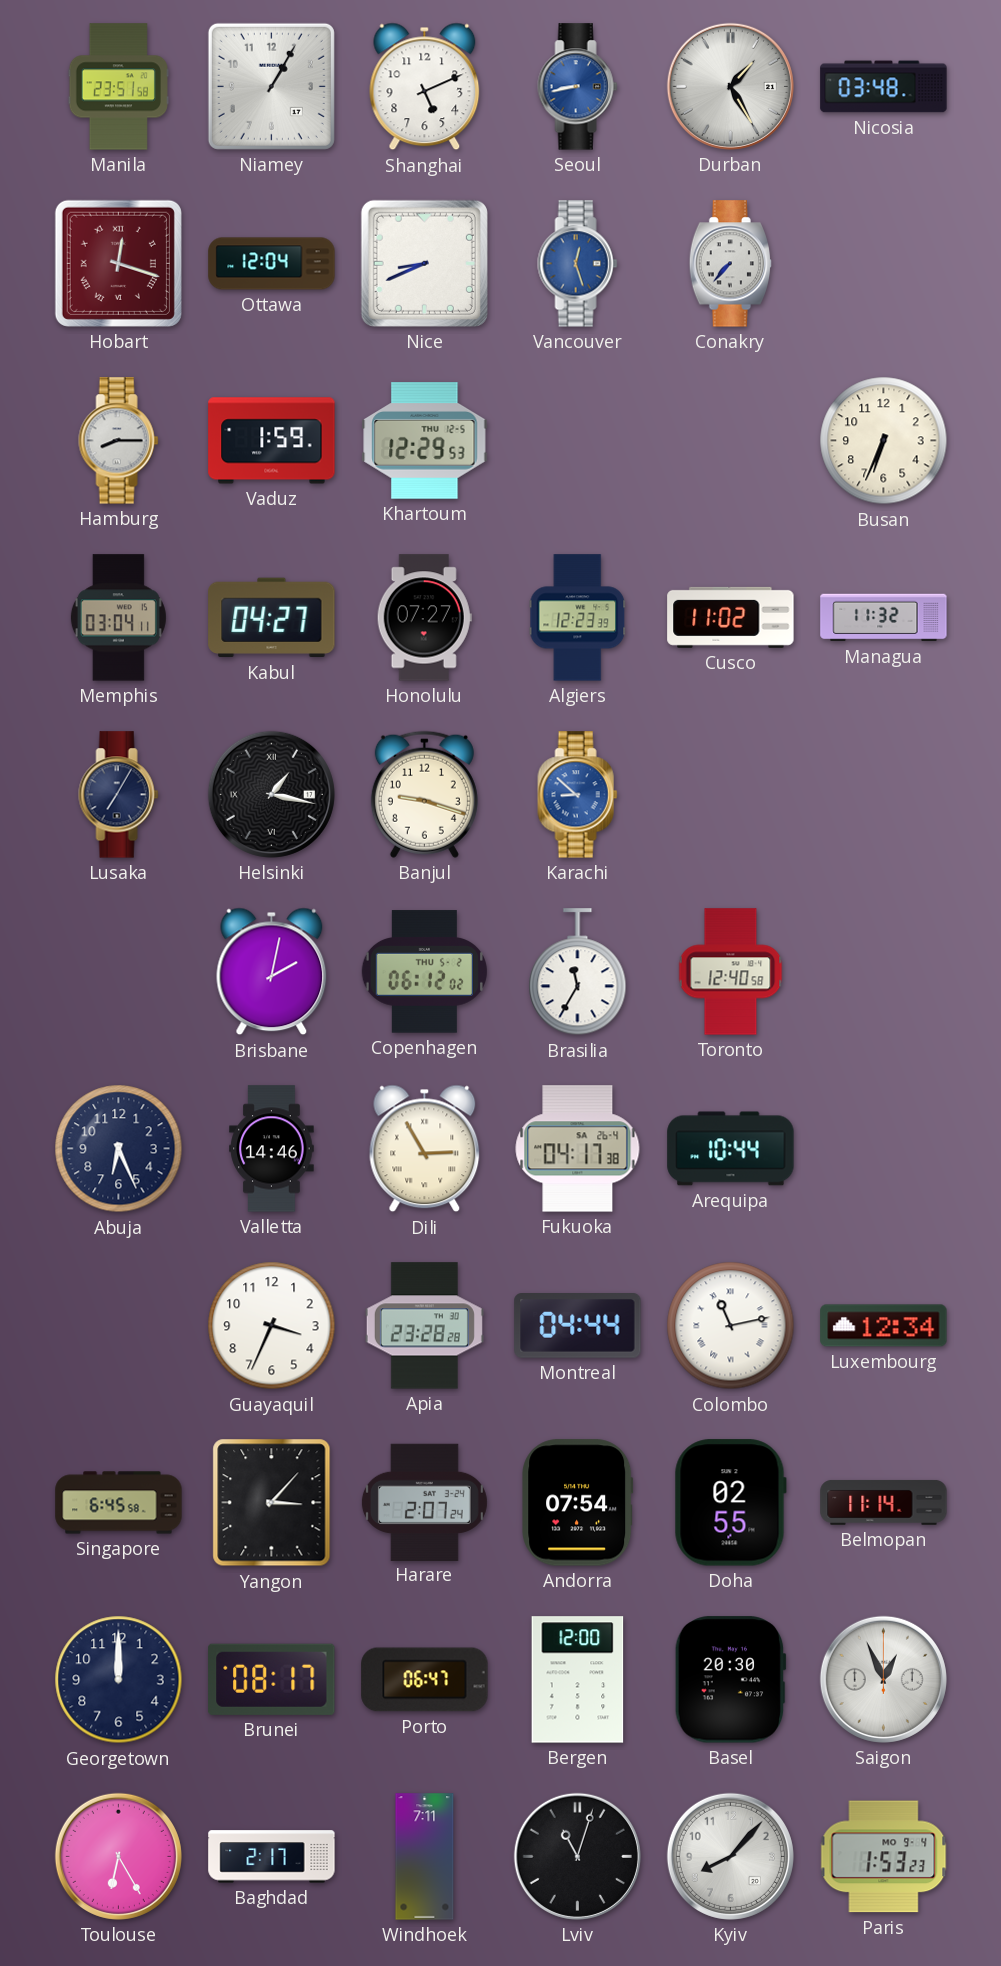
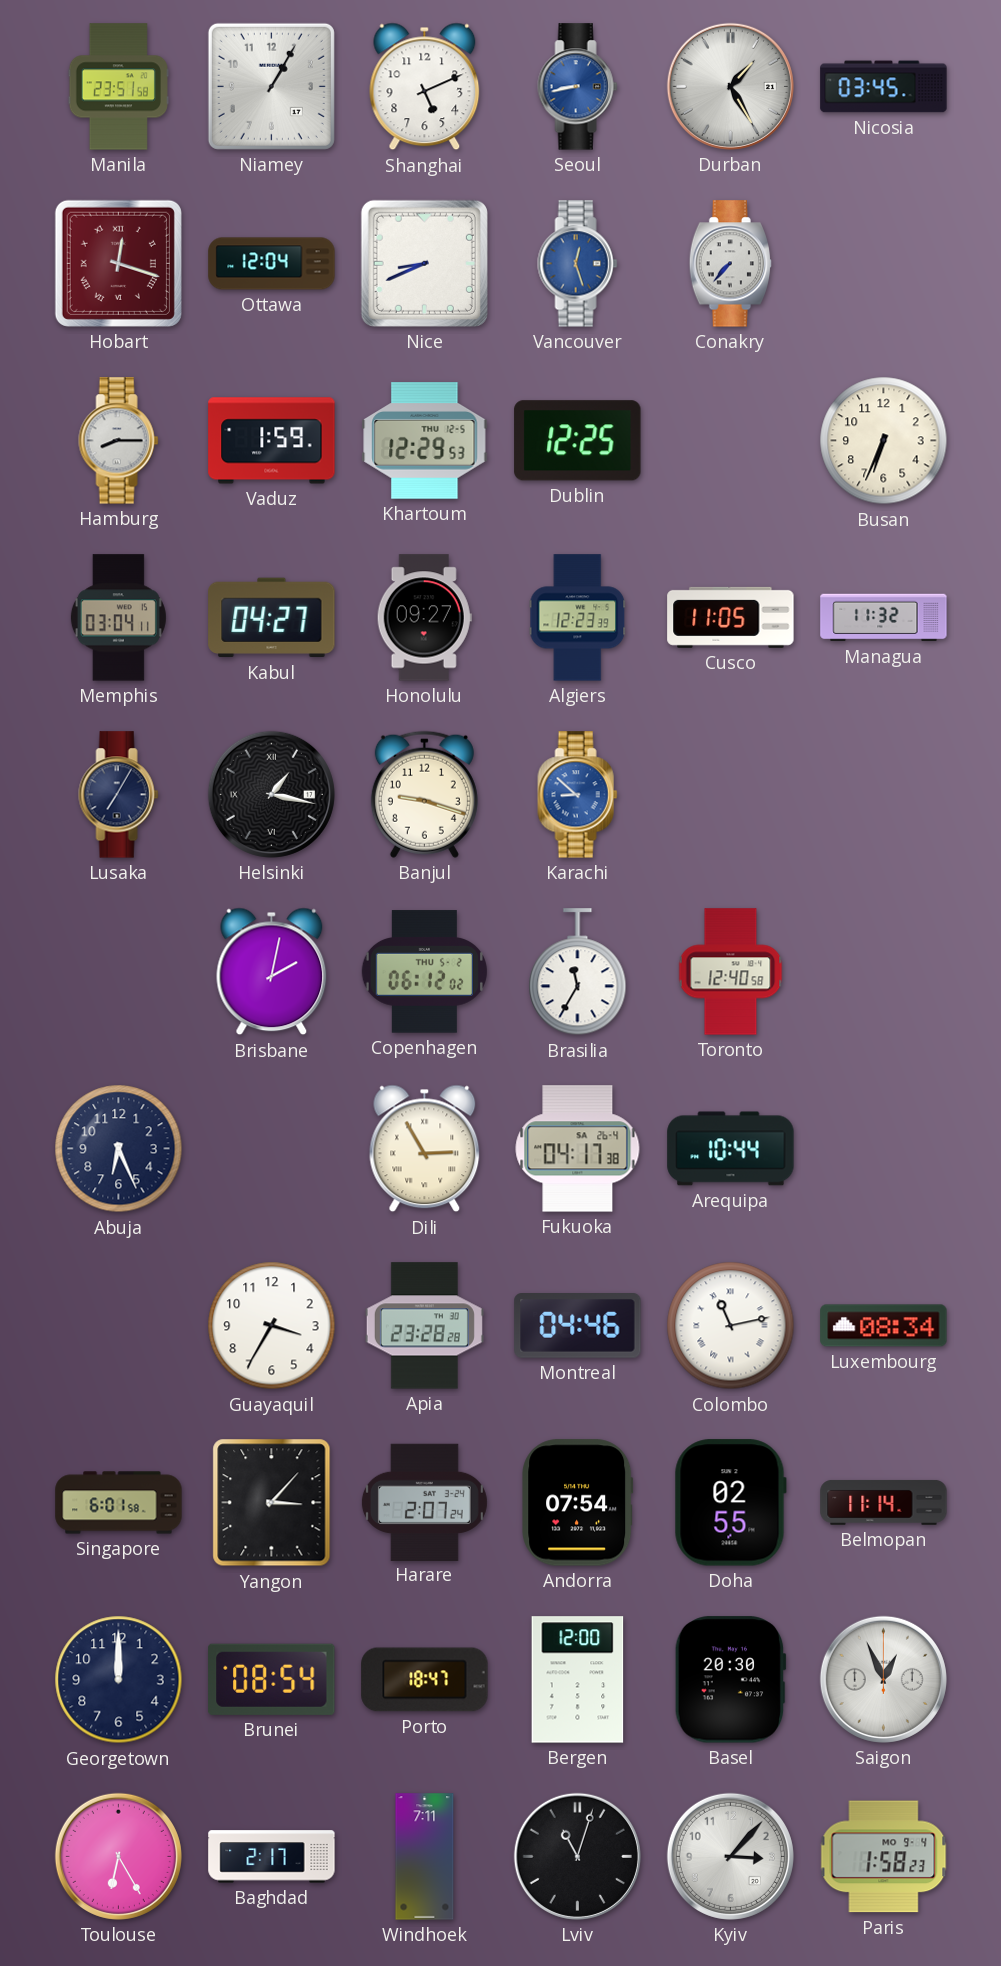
Nicosia: 03:48 -> 03:45
Dublin: none -> 12:25
Honolulu: 07:27 -> 09:27
Cusco: 11:02 -> 11:05
Valletta: 14:46 -> none
Guayaquil: 3:34 -> 3:35
Montreal: 04:44 -> 04:46
Luxembourg: 12:34 -> 08:34
Singapore: 6:45 -> 6:01
Brunei: 08:17 -> 08:54
Porto: 06:47 -> 18:47
Kyiv: 8:07 -> 3:07
Paris: 1:53 -> 1:58
